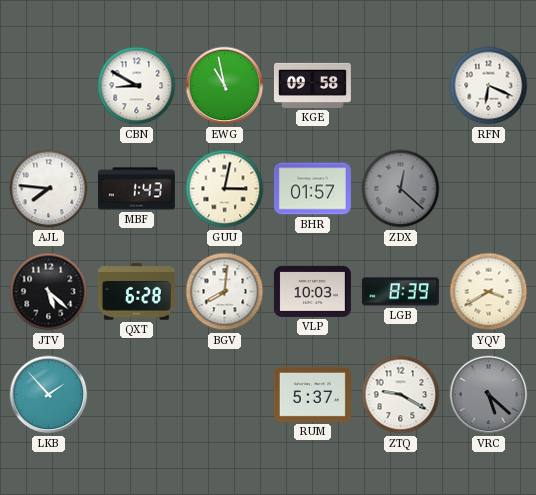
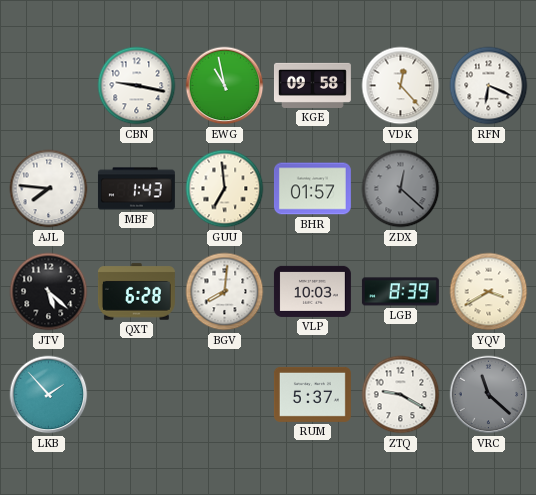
CBN: 8:50 -> 9:17
VDK: none -> 12:23
GUU: 3:02 -> 6:59
VRC: 5:22 -> 11:22
